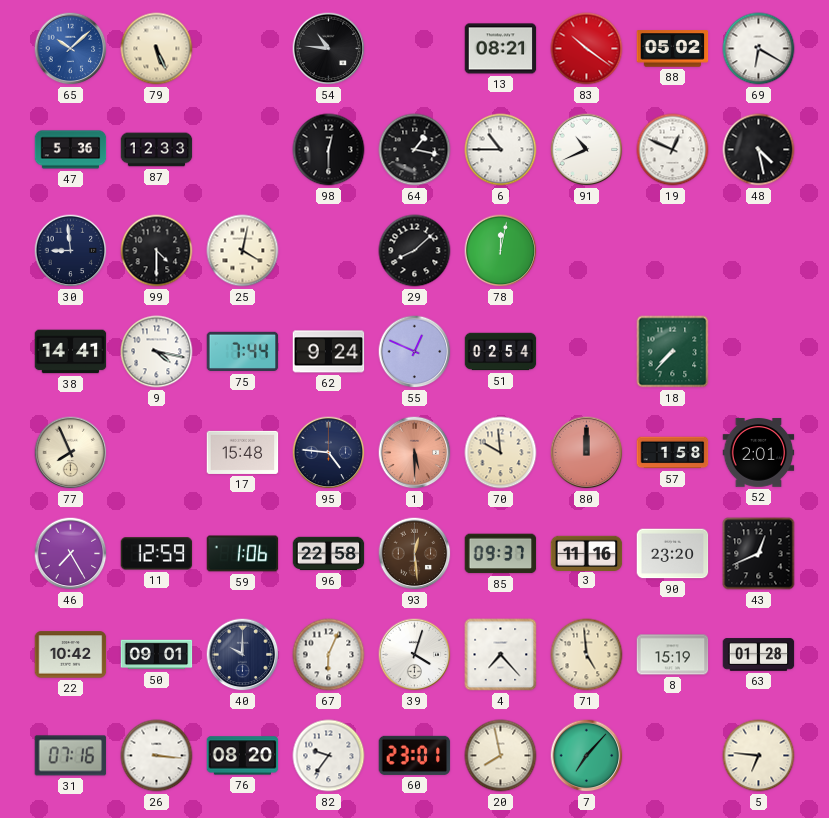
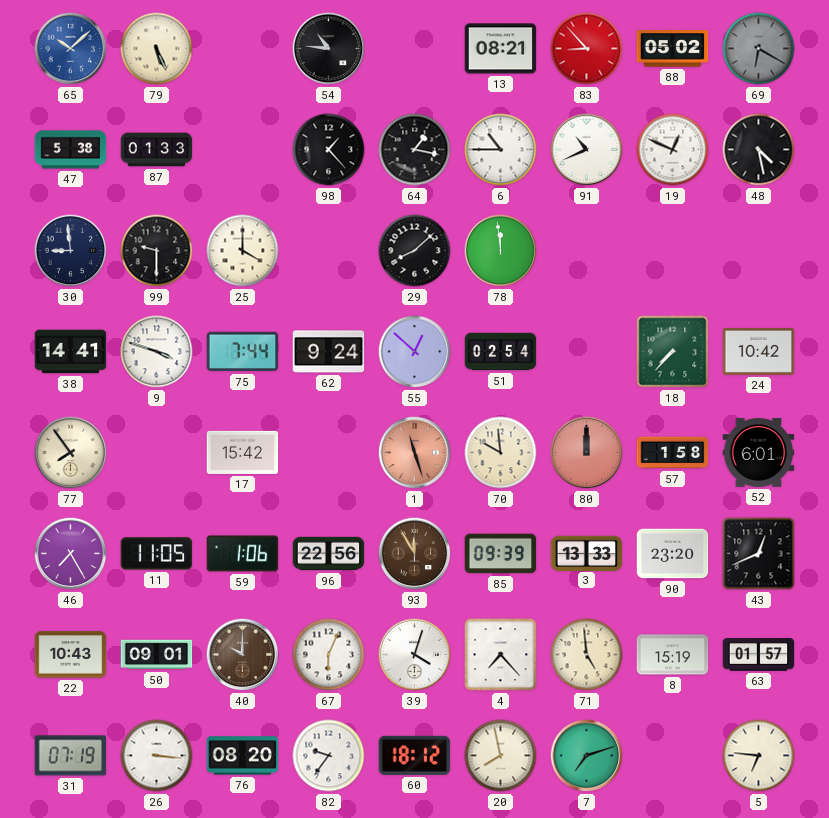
83: 10:21 -> 8:53
69 dial: white -> grey
47: 5:36 -> 5:38
87: 12:33 -> 01:33
98: 12:30 -> 1:23
99: 4:30 -> 9:30
25: 4:02 -> 4:00
78: 12:02 -> 11:59
9: 4:17 -> 3:48
55: 12:49 -> 12:52
24: none -> 10:42
77: 7:56 -> 7:54
17: 15:48 -> 15:42
95: 4:46 -> none
1: 5:30 -> 11:27
52: 2:01 -> 6:01
11: 12:59 -> 11:05
96: 22:58 -> 22:56
93: 12:29 -> 11:55
85: 09:37 -> 09:39
3: 11:16 -> 13:33
22: 10:42 -> 10:43
40 dial: navy -> brown
63: 01:28 -> 01:57
31: 07:16 -> 07:19
60: 23:01 -> 18:12
7: 7:07 -> 7:12
